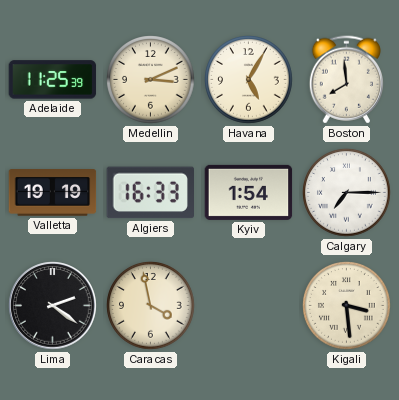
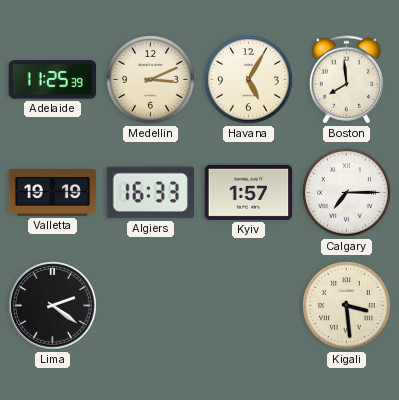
Kyiv: 1:54 -> 1:57
Caracas: 3:58 -> none
